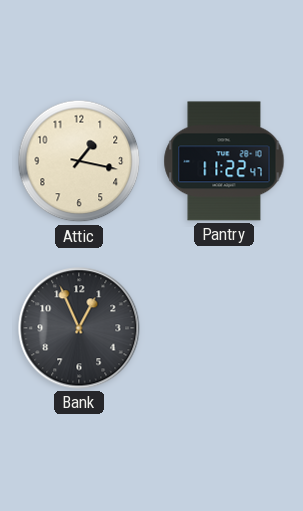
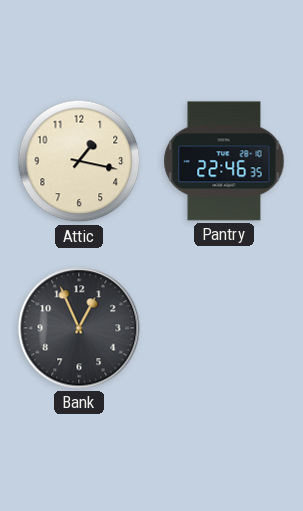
Pantry: 11:22 -> 22:46
